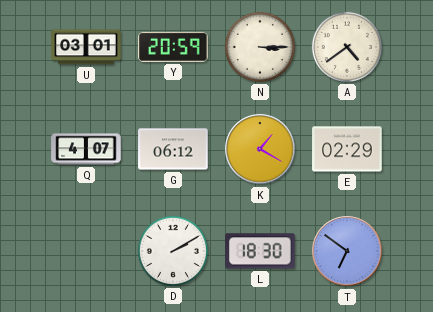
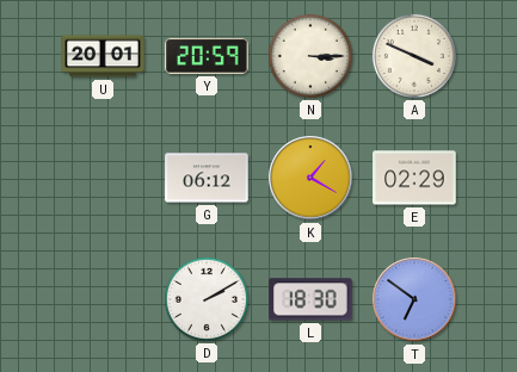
U: 03:01 -> 20:01
A: 4:39 -> 3:49
Q: 4:07 -> none
